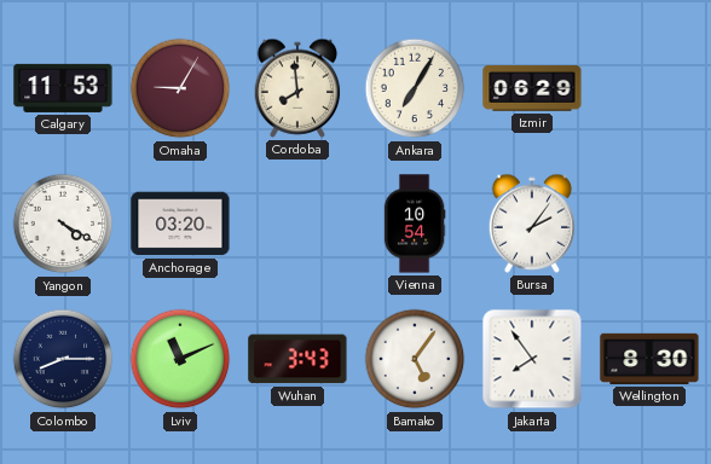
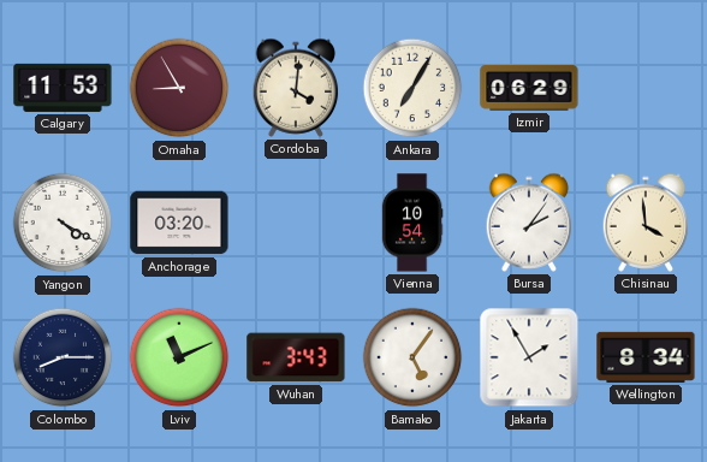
Omaha: 9:05 -> 8:55
Cordoba: 7:59 -> 4:01
Chisinau: none -> 3:59
Jakarta: 7:54 -> 1:55
Wellington: 8:30 -> 8:34
